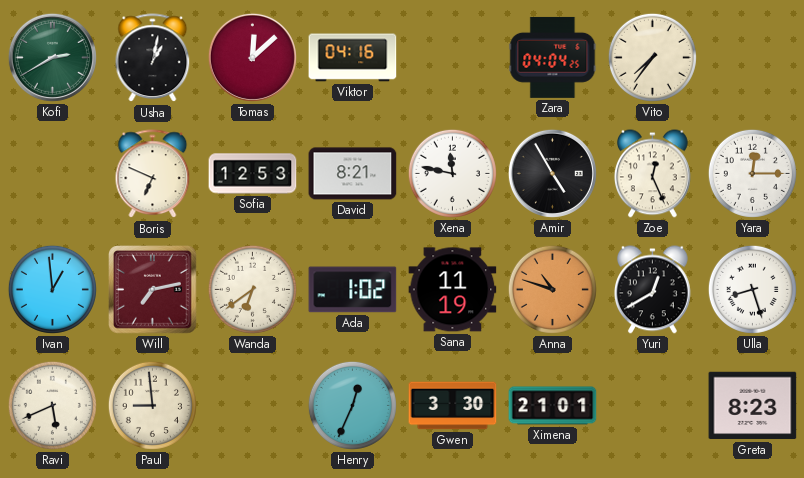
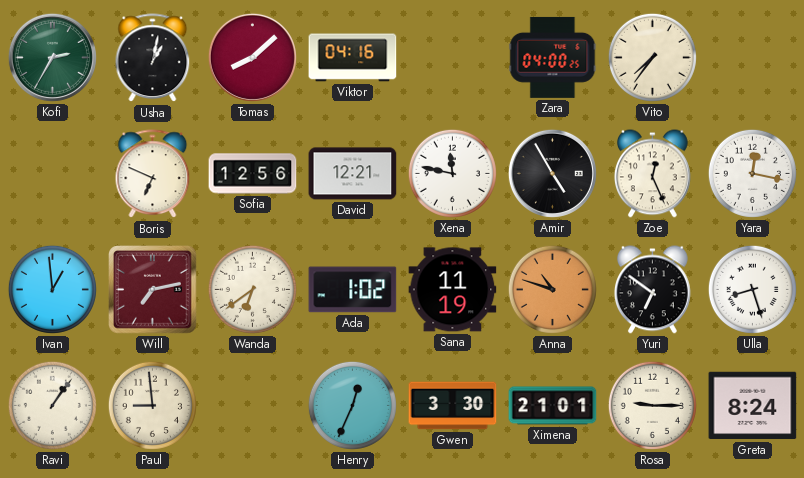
Kofi: 2:40 -> 2:35
Tomas: 12:08 -> 8:08
Zara: 04:04 -> 04:00
Sofia: 12:53 -> 12:56
David: 8:21 -> 12:21
Yara: 12:15 -> 12:17
Yuri: 12:40 -> 6:51
Ravi: 5:41 -> 1:06
Rosa: none -> 9:15
Greta: 8:23 -> 8:24
